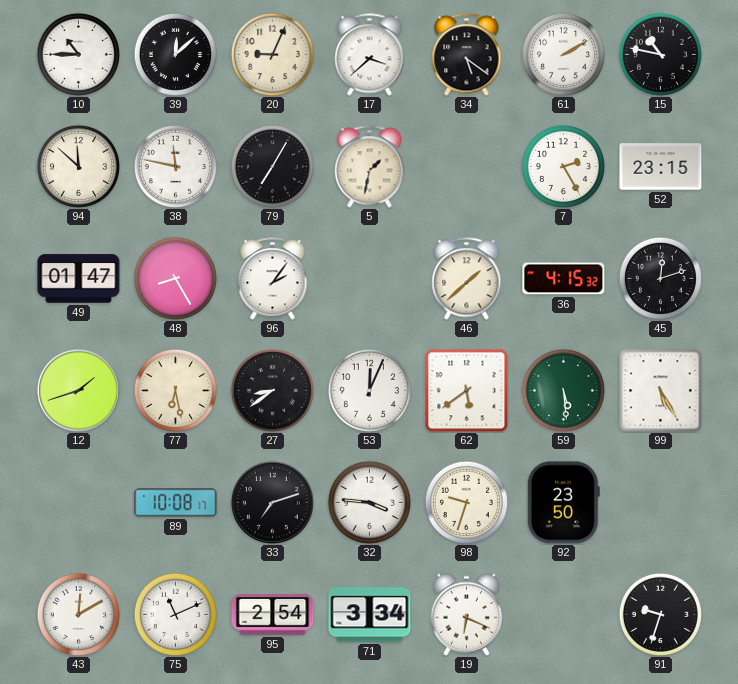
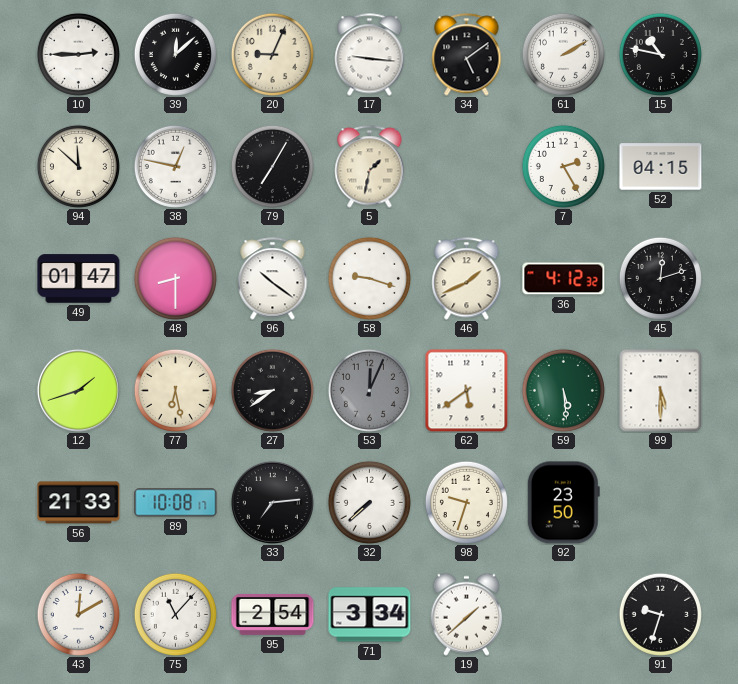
10: 10:45 -> 2:45
17: 3:38 -> 9:16
34: 5:21 -> 5:09
38: 11:47 -> 12:47
52: 23:15 -> 04:15
48: 8:25 -> 8:30
96: 2:06 -> 10:21
58: none -> 9:18
46: 1:38 -> 1:41
36: 4:15 -> 4:12
53 dial: white -> grey
99: 5:25 -> 5:30
56: none -> 21:33
33: 7:12 -> 7:14
32: 3:46 -> 7:38
75: 11:11 -> 11:07
19: 6:19 -> 1:38
